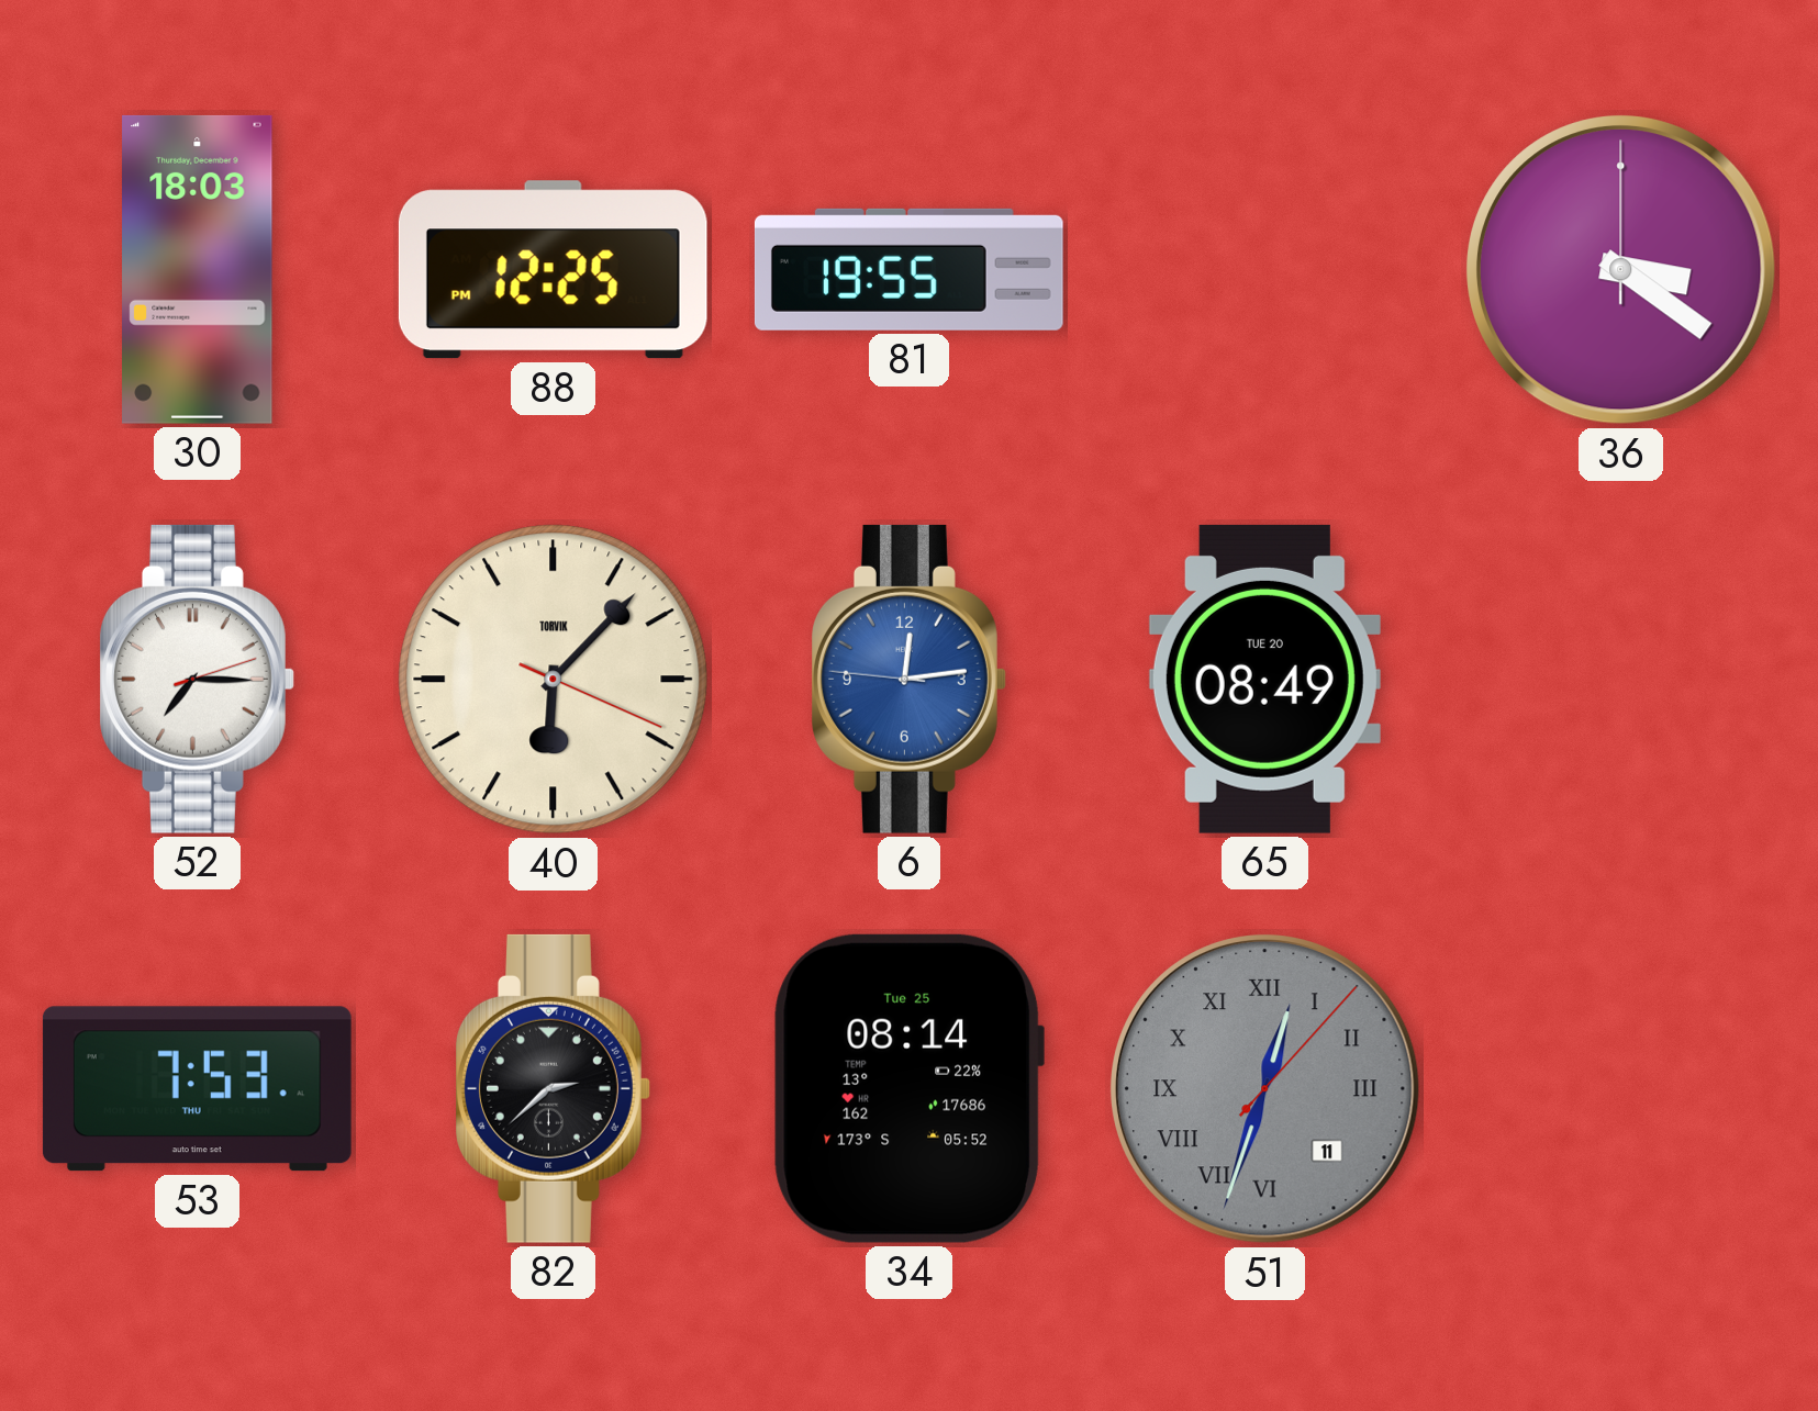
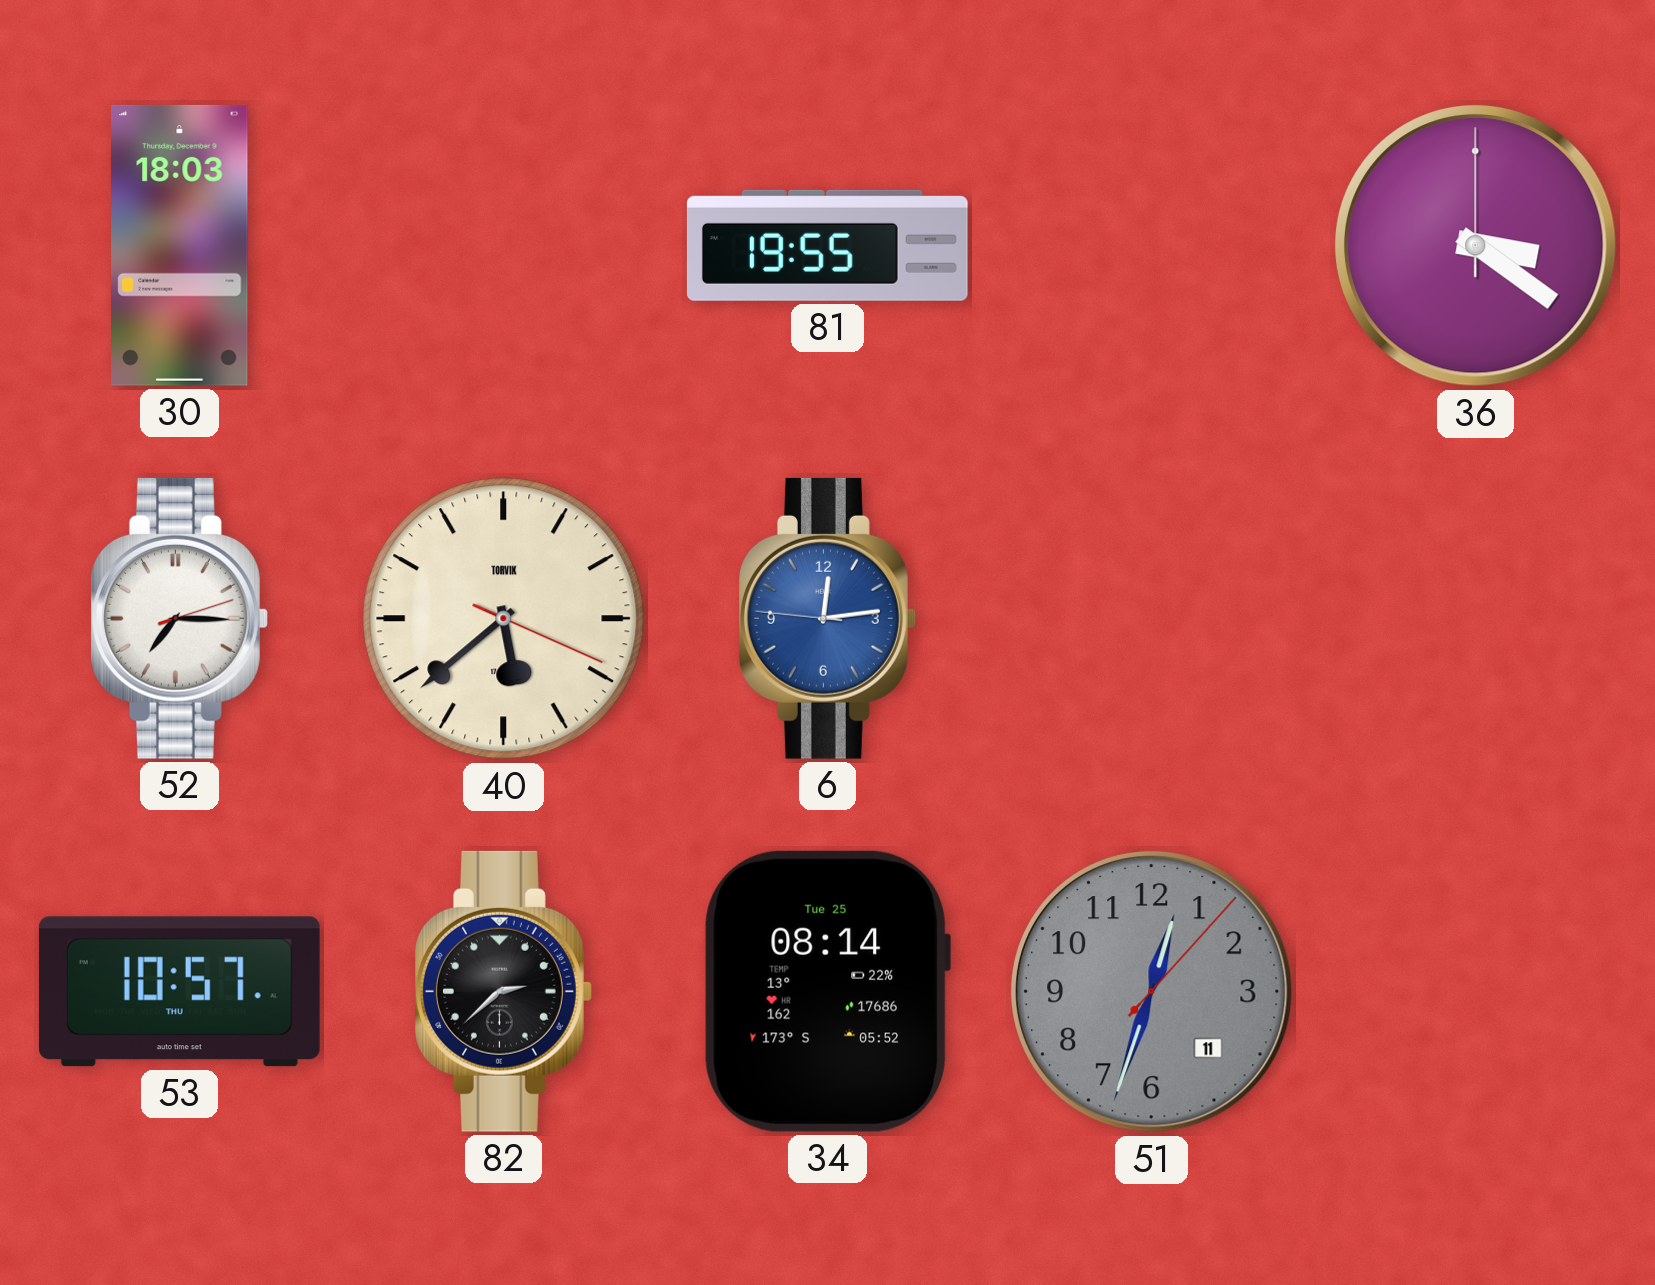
88: 12:25 -> none
40: 6:07 -> 5:38
65: 08:49 -> none
53: 7:53 -> 10:57
51 numerals: Roman -> Arabic
